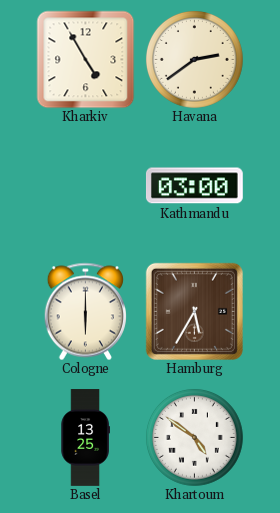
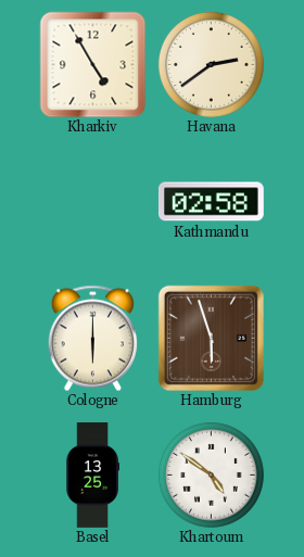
Kathmandu: 03:00 -> 02:58
Hamburg: 5:35 -> 5:57
